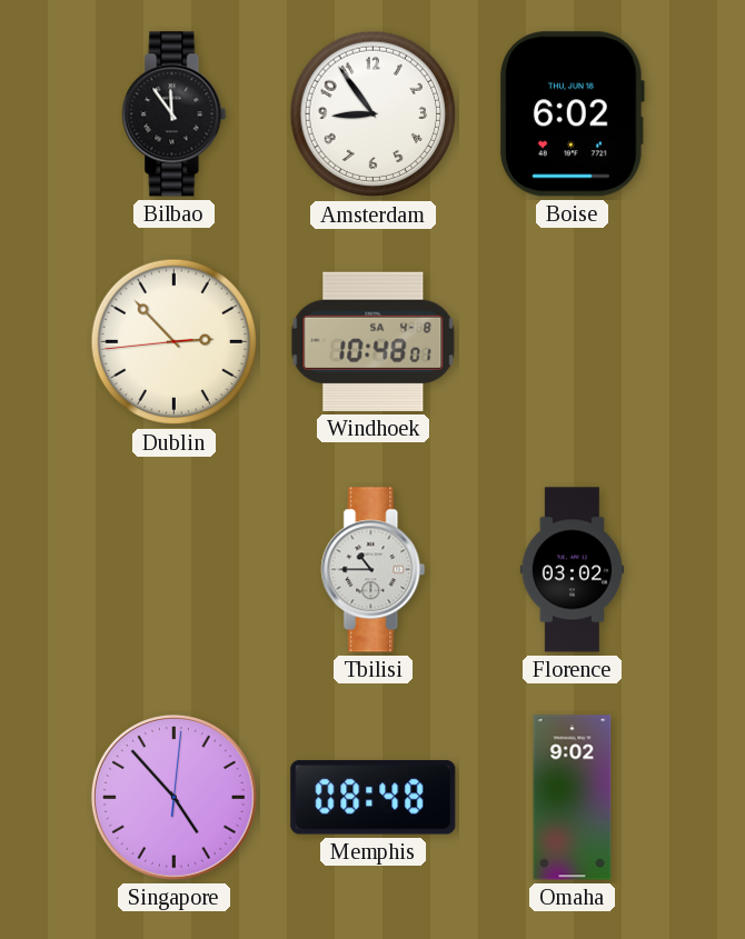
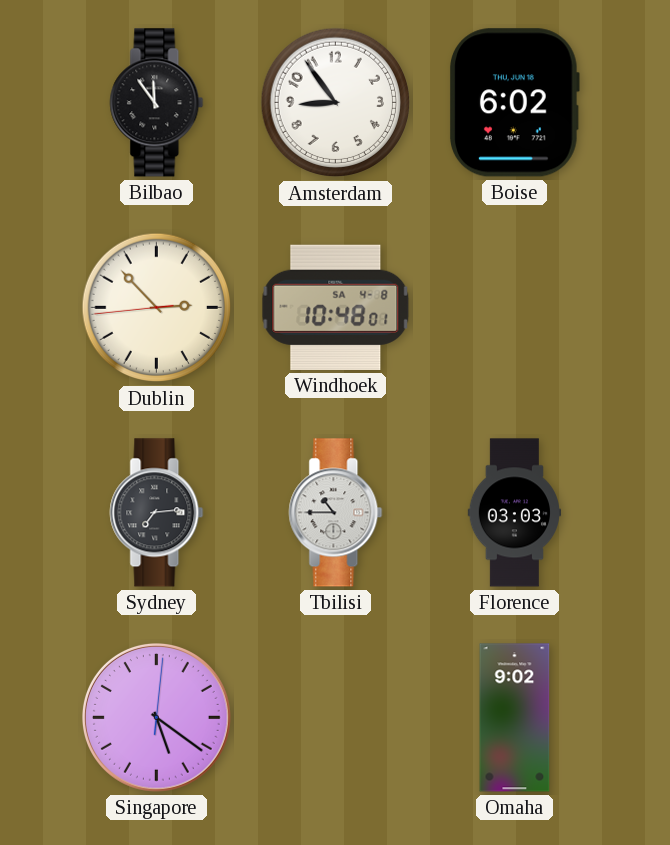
Sydney: none -> 7:14
Florence: 03:02 -> 03:03
Singapore: 4:53 -> 5:21
Memphis: 08:48 -> none
